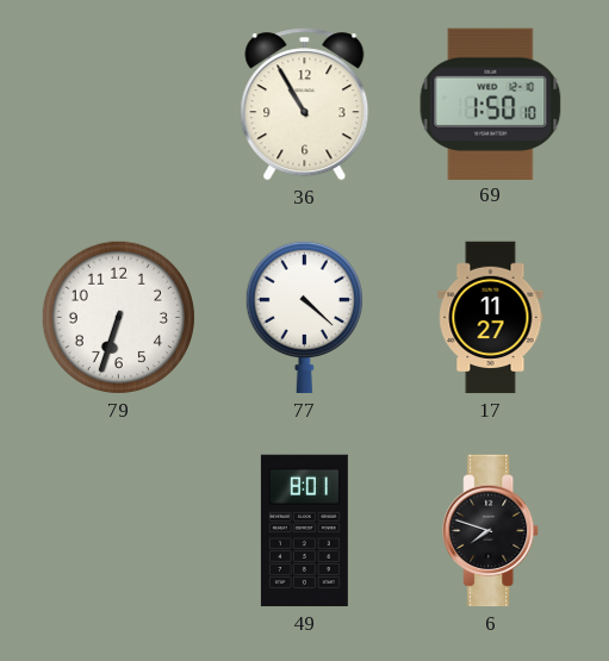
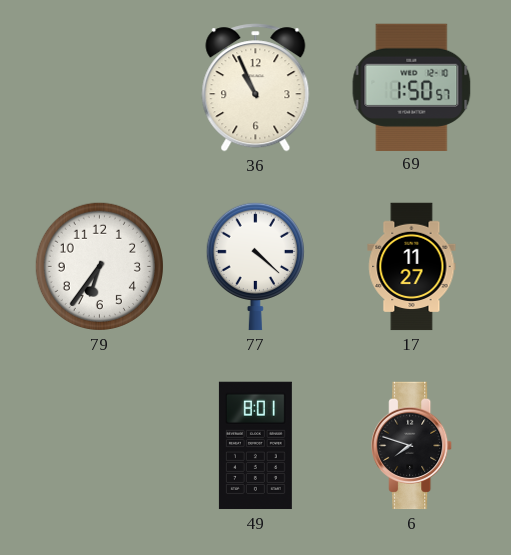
36: 10:55 -> 10:56
69: 1:50:10 -> 1:50:57
79: 6:33 -> 6:36
